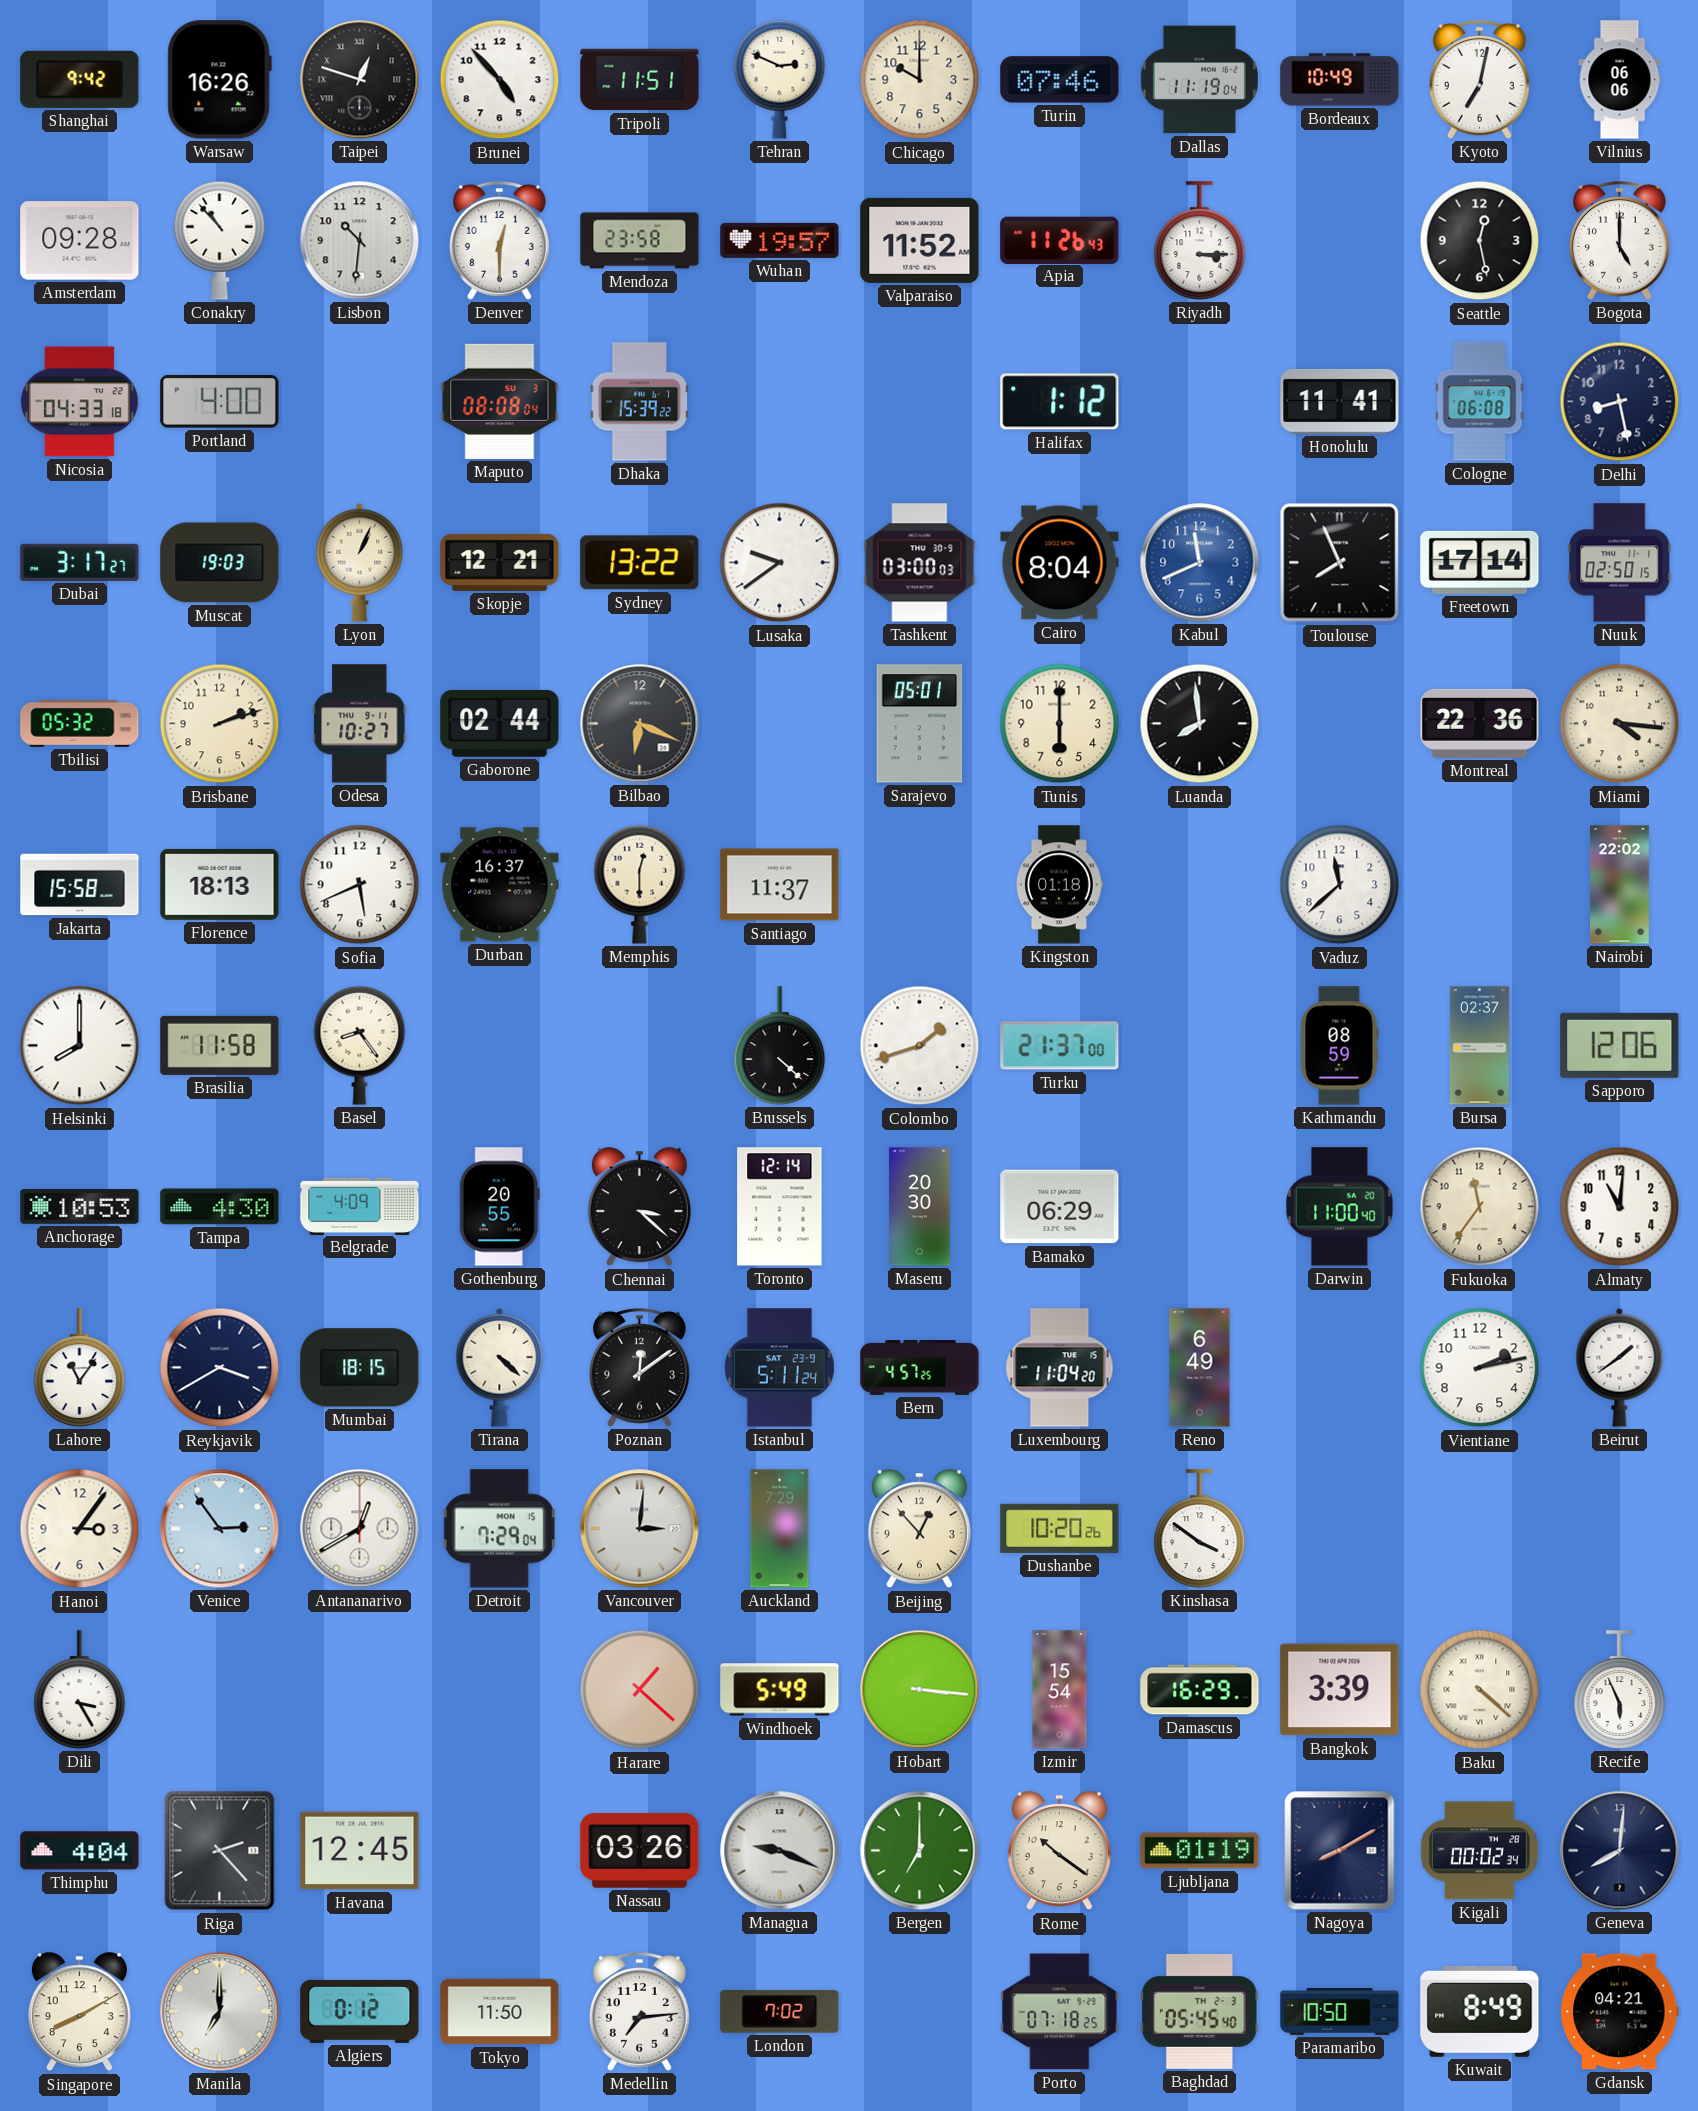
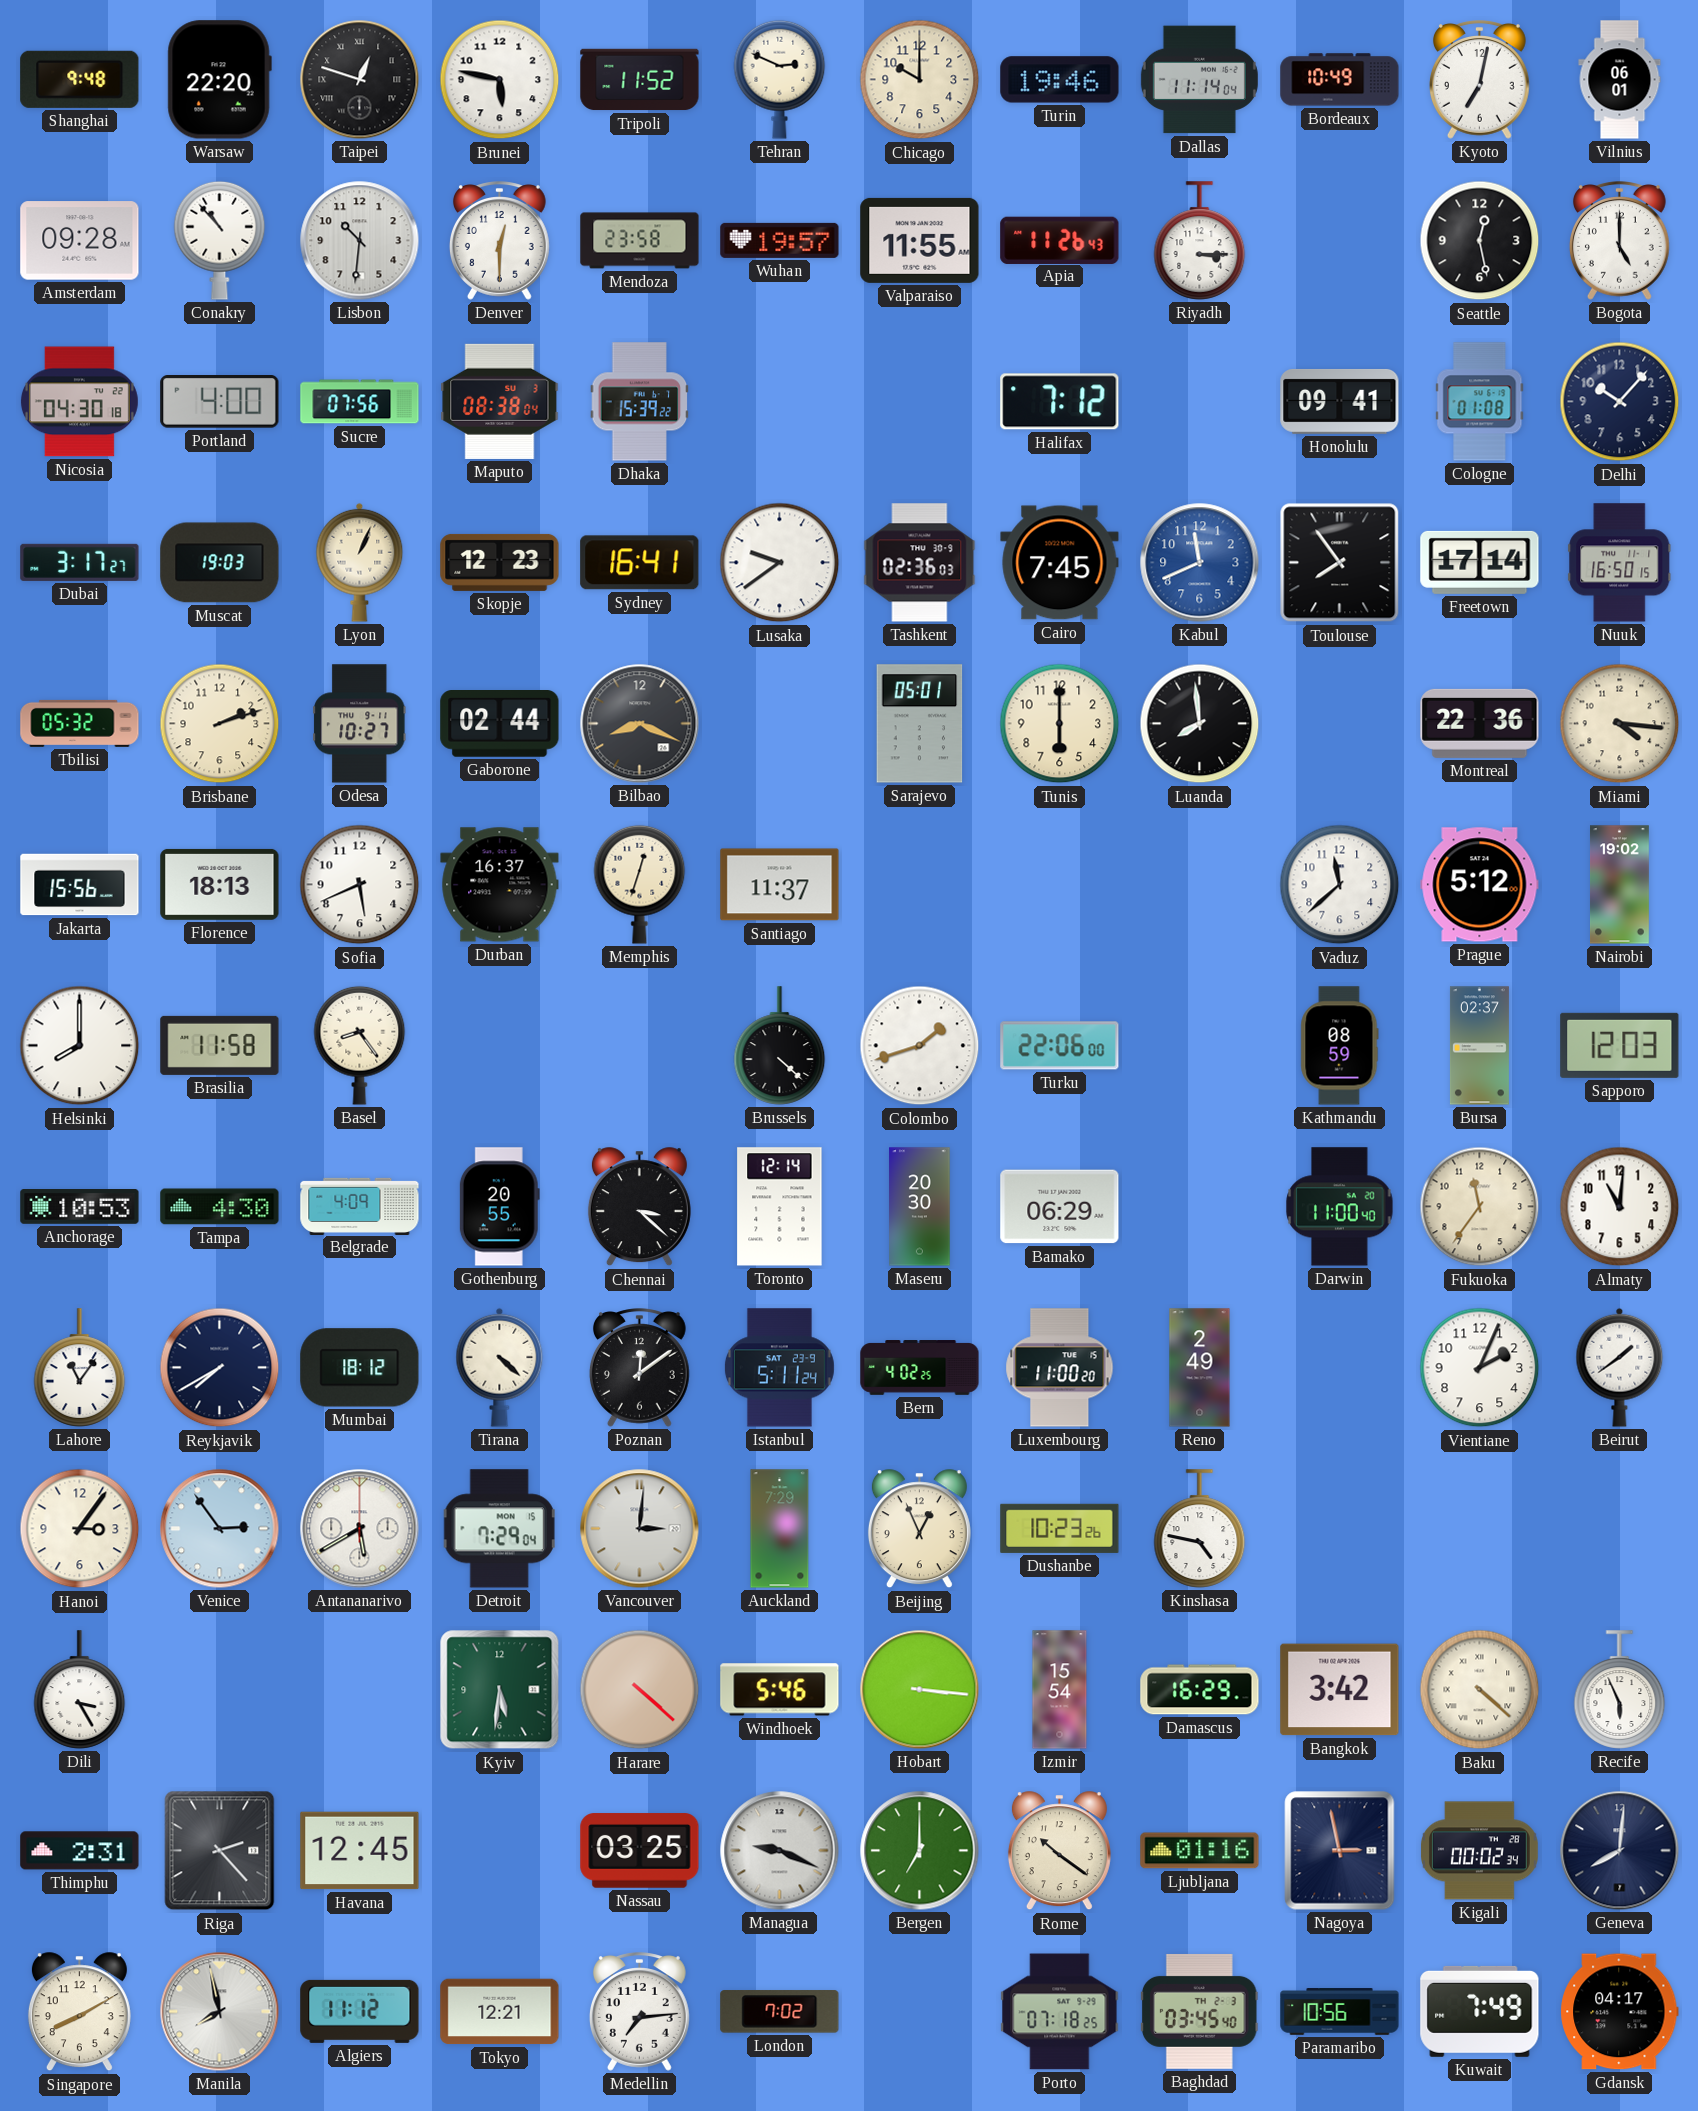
Shanghai: 9:42 -> 9:48
Warsaw: 16:26 -> 22:20
Brunei: 4:53 -> 5:47
Tripoli: 11:51 -> 11:52
Turin: 07:46 -> 19:46
Dallas: 11:19 -> 11:14
Vilnius: 06:06 -> 06:01
Valparaiso: 11:52 -> 11:55
Nicosia: 04:33 -> 04:30
Sucre: none -> 07:56
Maputo: 08:08 -> 08:38
Halifax: 1:12 -> 7:12
Honolulu: 11:41 -> 09:41
Cologne: 06:08 -> 01:08
Delhi: 8:28 -> 10:07
Skopje: 12:21 -> 12:23
Sydney: 13:22 -> 16:41
Tashkent: 03:00 -> 02:36
Cairo: 8:04 -> 7:45
Toulouse: 7:56 -> 7:54
Nuuk: 02:50 -> 16:50
Bilbao: 6:19 -> 8:19
Jakarta: 15:58 -> 15:56
Memphis: 12:30 -> 12:33
Kingston: 01:18 -> none
Prague: none -> 5:12
Nairobi: 22:02 -> 19:02
Turku: 21:37 -> 22:06
Sapporo: 12:06 -> 12:03
Reykjavik: 3:40 -> 7:40
Mumbai: 18:15 -> 18:12
Bern: 4:57 -> 4:02
Luxembourg: 11:04 -> 11:00
Reno: 6:49 -> 2:49
Vientiane: 2:13 -> 2:04
Antananarivo: 12:40 -> 5:40
Beijing: 12:53 -> 12:56
Dushanbe: 10:20 -> 10:23
Kinshasa: 3:51 -> 4:47
Kyiv: none -> 5:31
Harare: 1:22 -> 4:22
Windhoek: 5:49 -> 5:46
Bangkok: 3:39 -> 3:42
Thimphu: 4:04 -> 2:31
Nassau: 03:26 -> 03:25
Ljubljana: 01:19 -> 01:16
Nagoya: 8:10 -> 2:58
Manila: 7:00 -> 7:58
Algiers: 0:12 -> 11:12
Tokyo: 11:50 -> 12:21
Baghdad: 05:45 -> 03:45
Paramaribo: 10:50 -> 10:56
Kuwait: 8:49 -> 7:49
Gdansk: 04:21 -> 04:17
